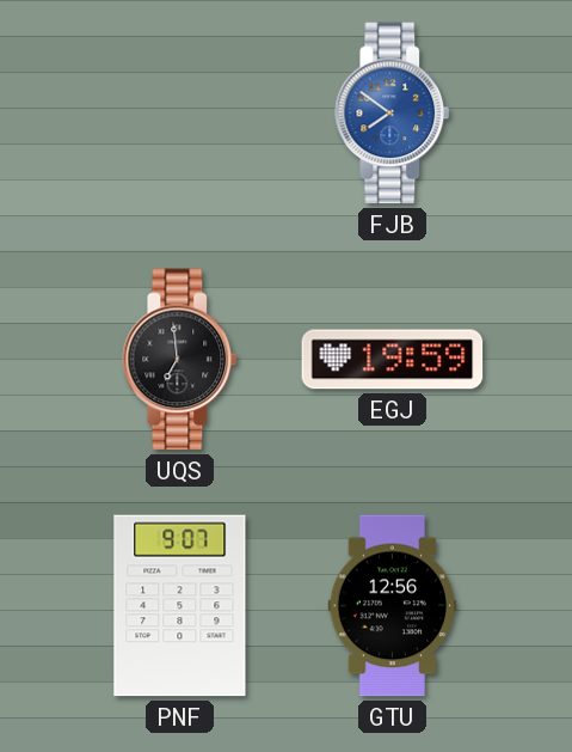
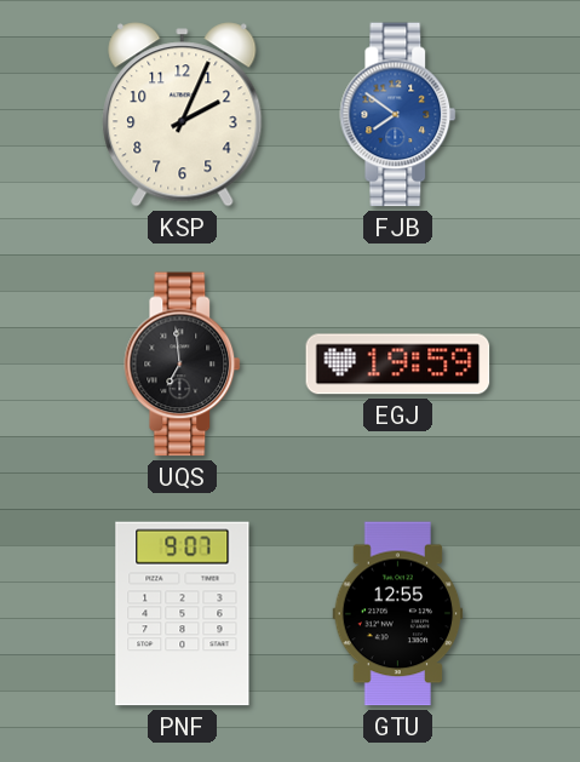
KSP: none -> 2:04
GTU: 12:56 -> 12:55
